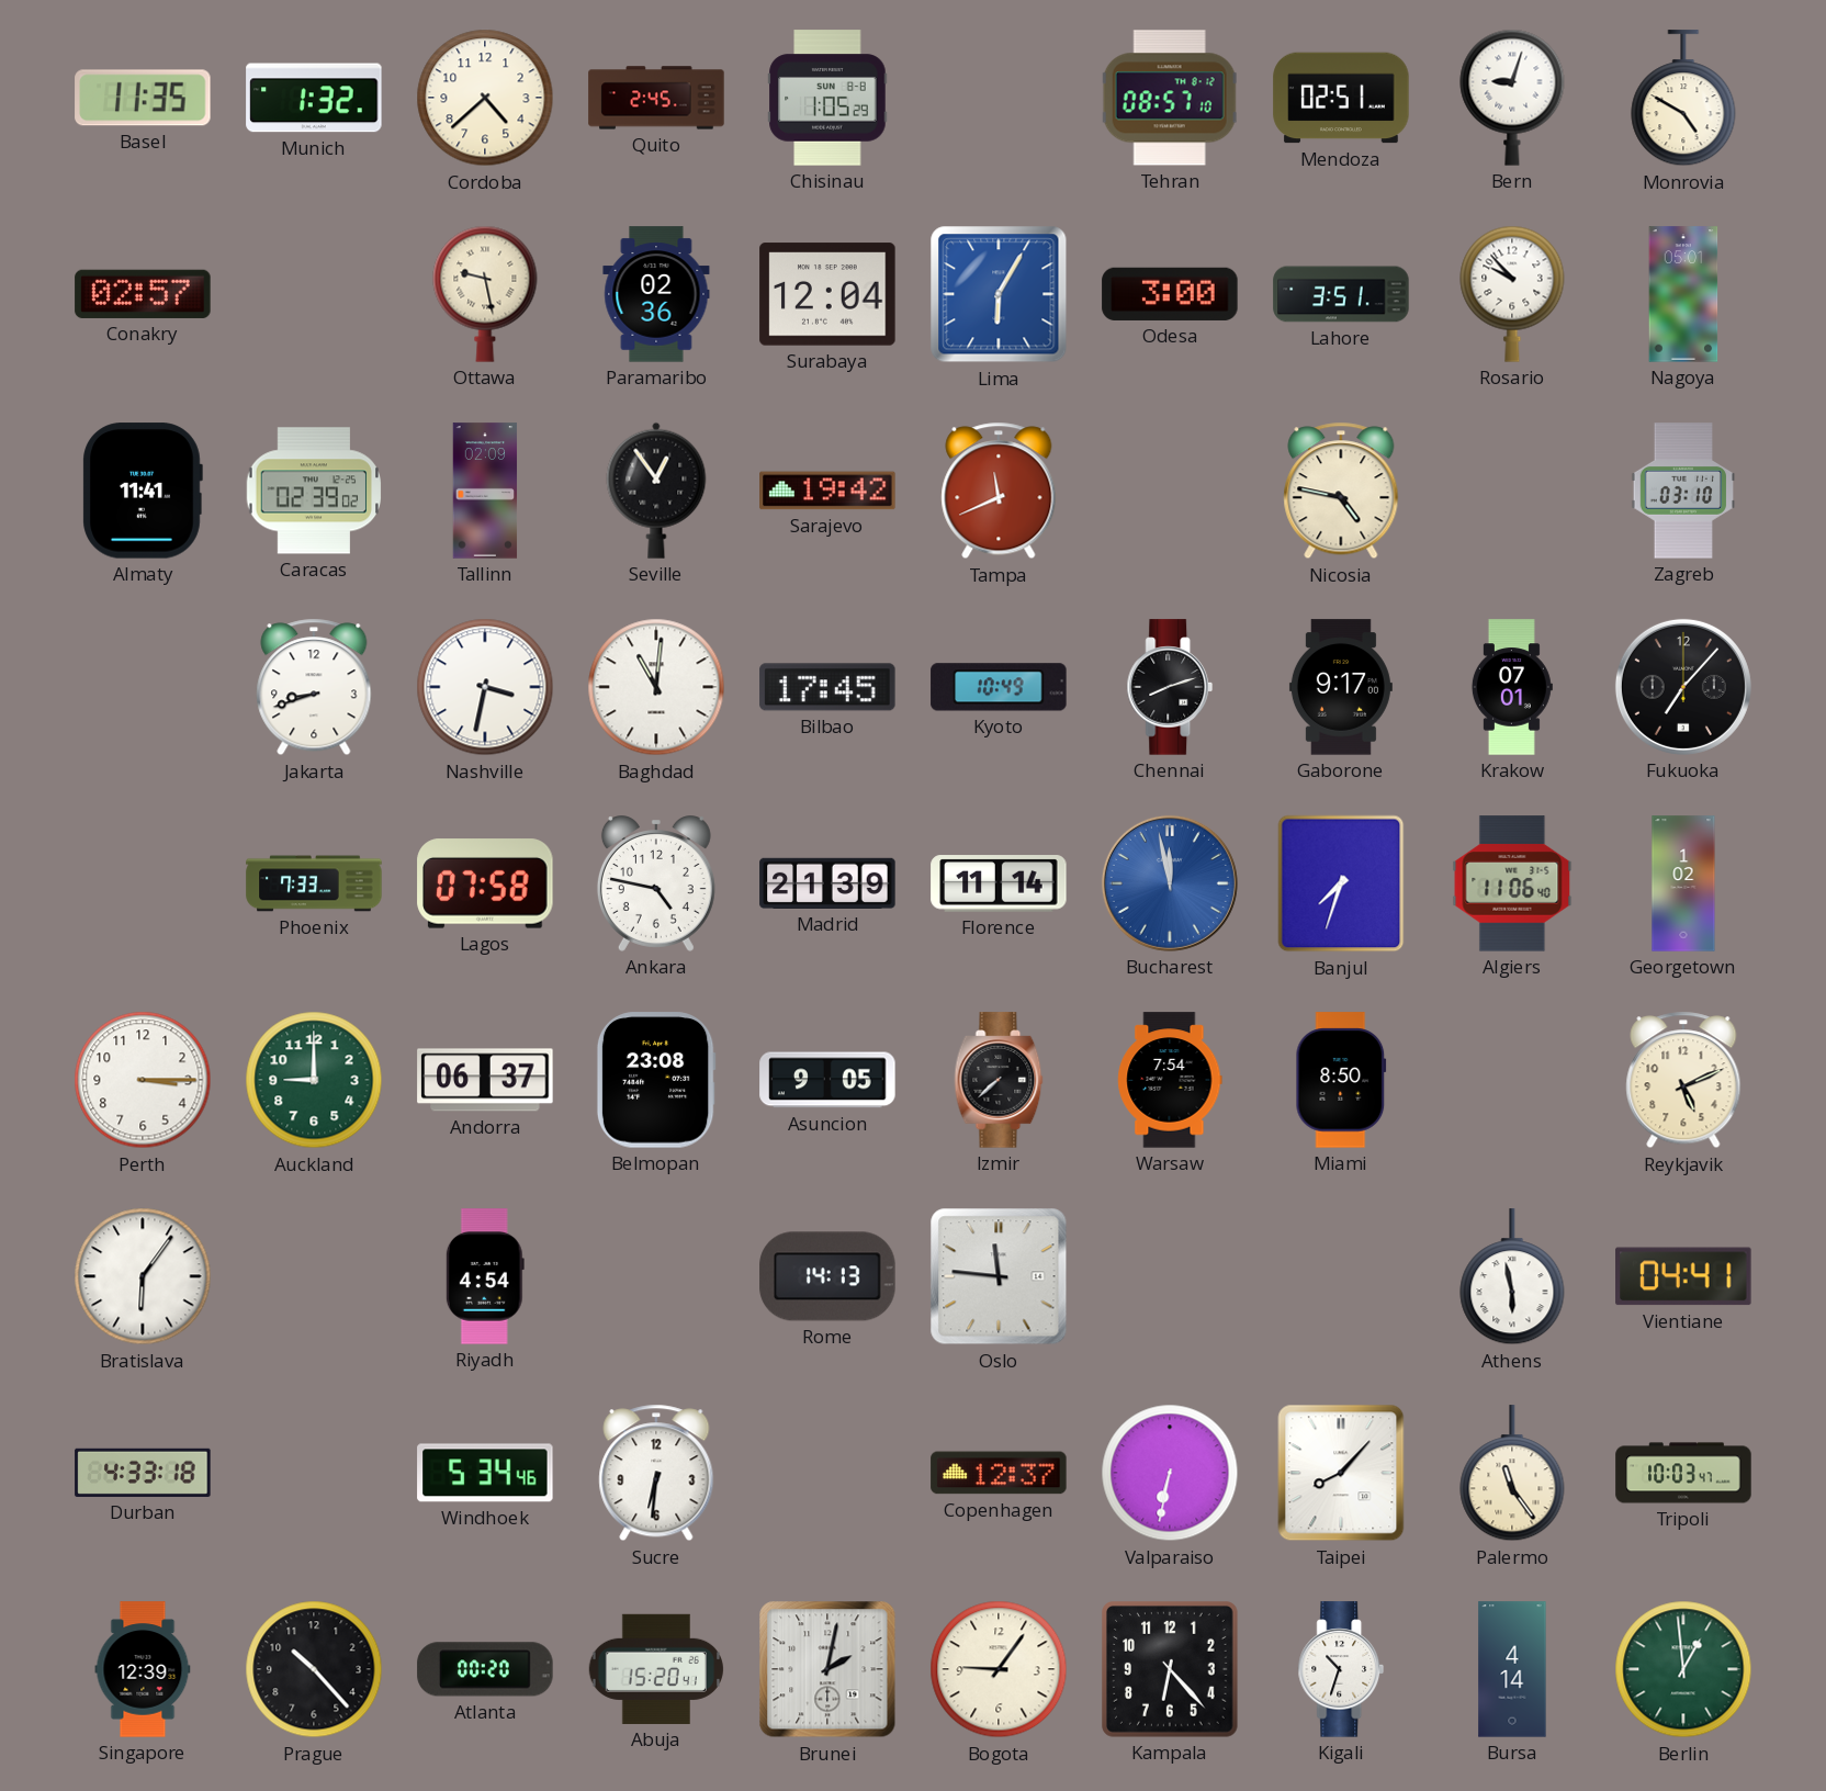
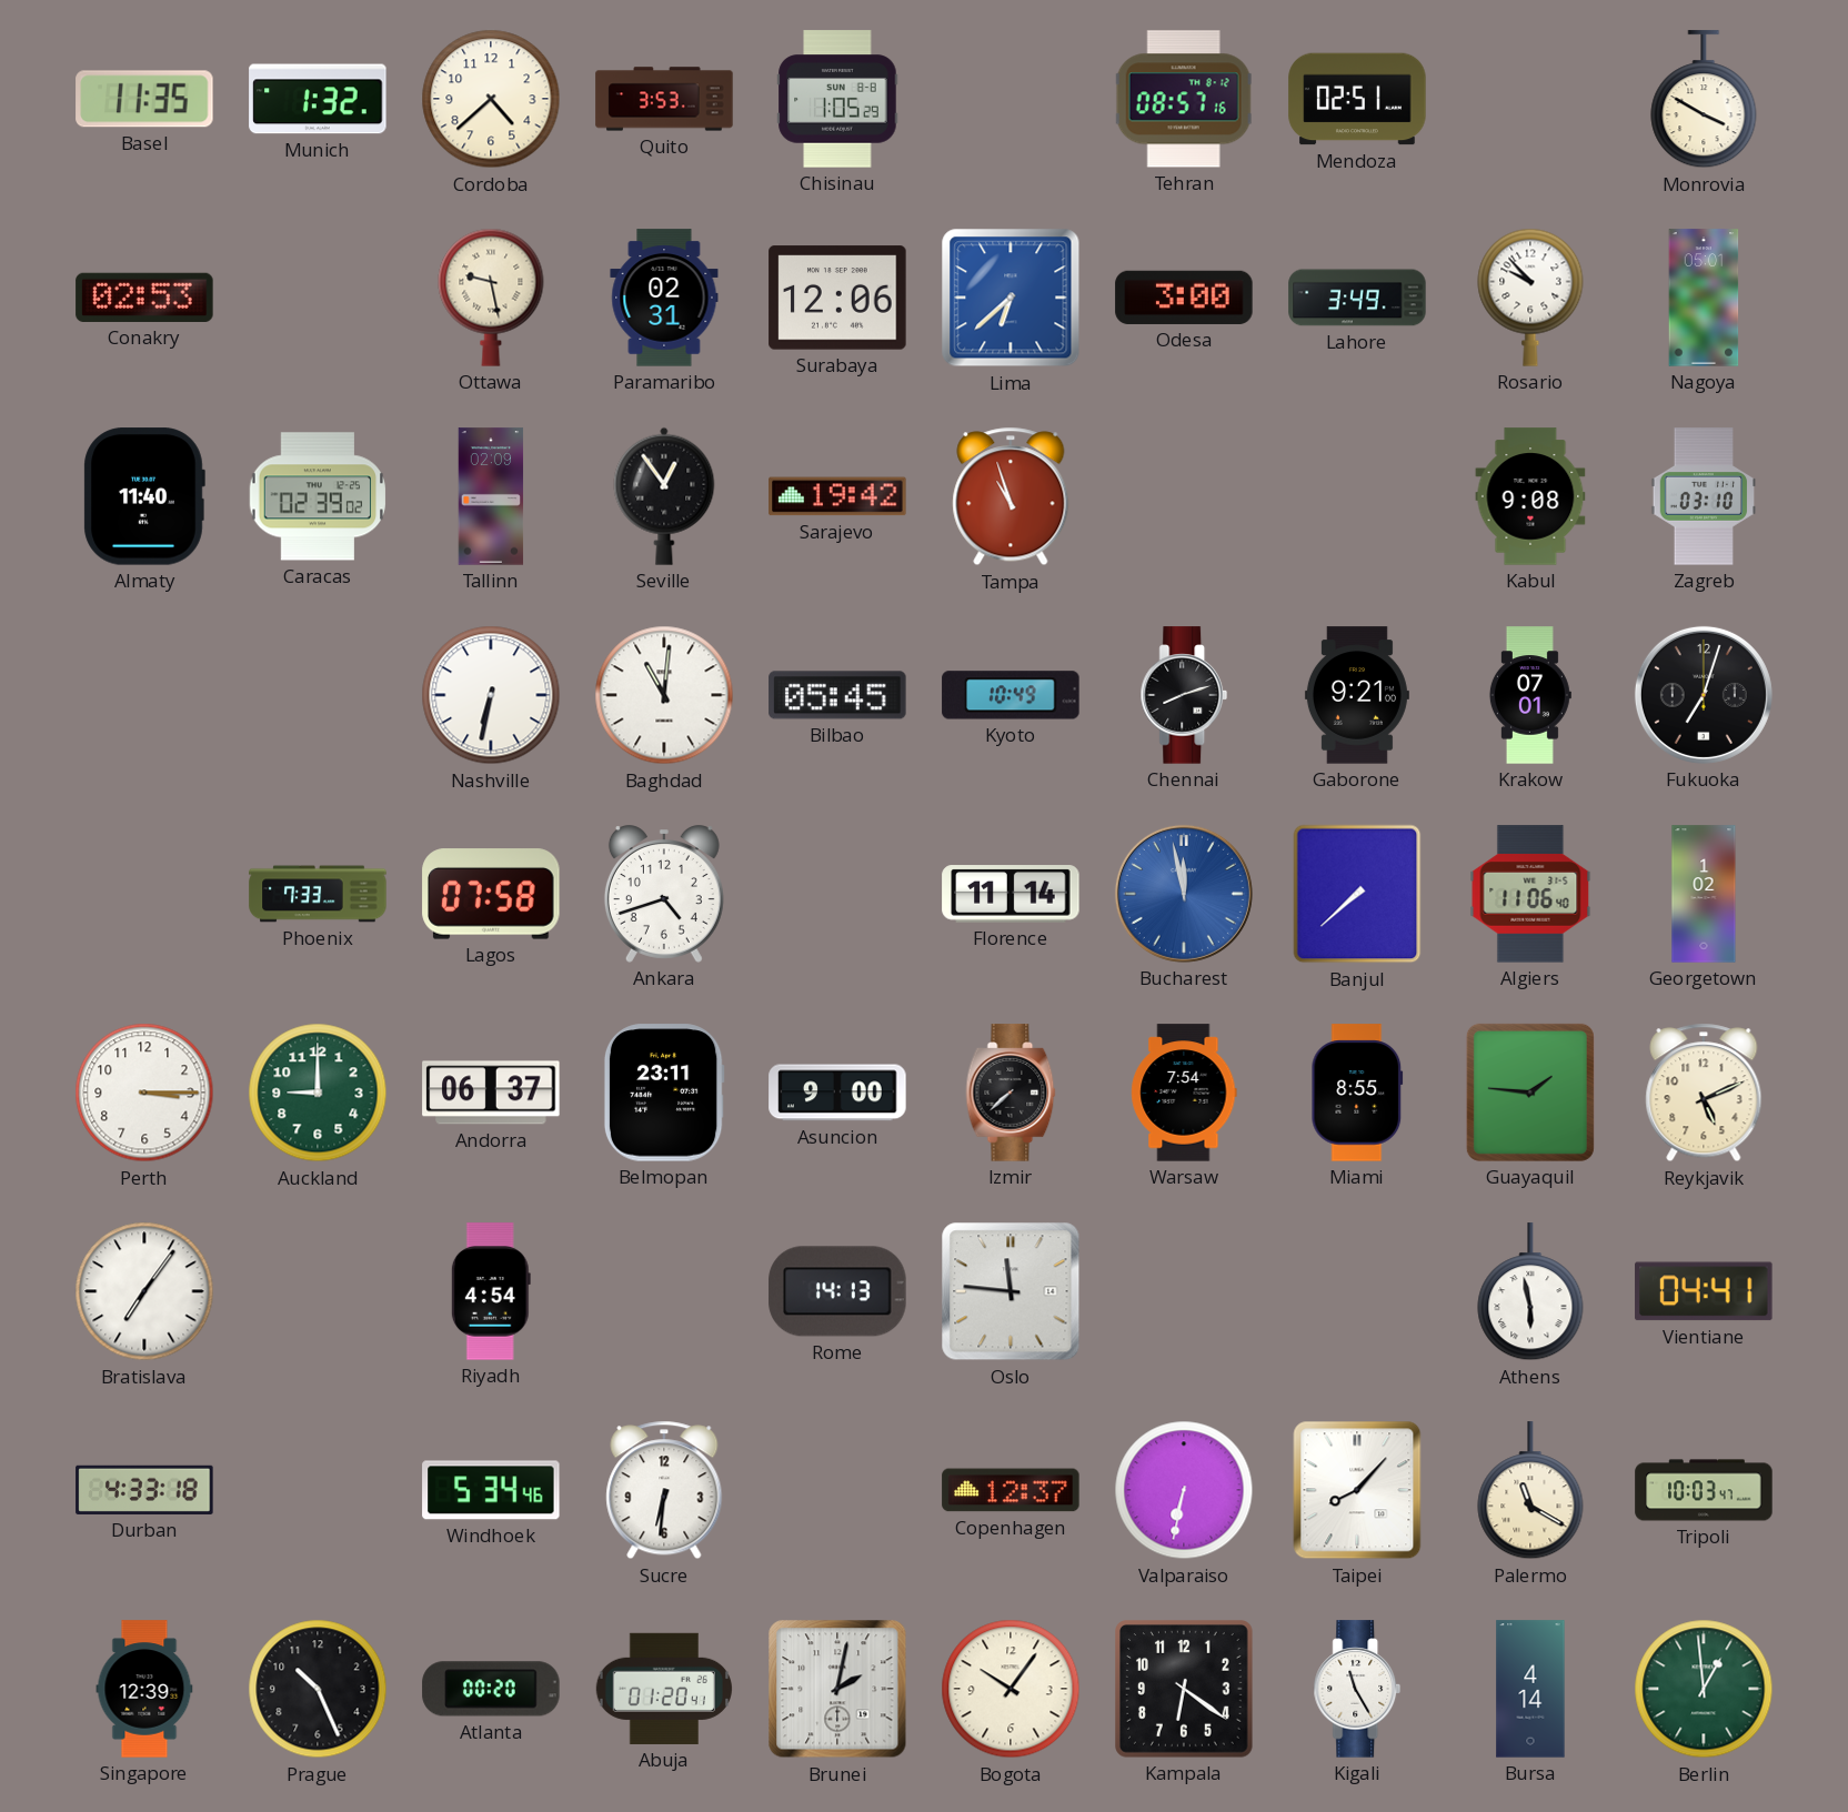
Quito: 2:45 -> 3:53
Tehran: 08:57:10 -> 08:57:16
Bern: 9:03 -> none
Monrovia: 4:50 -> 3:50
Conakry: 02:57 -> 02:53
Paramaribo: 02:36 -> 02:31
Surabaya: 12:04 -> 12:06
Lima: 6:05 -> 6:38
Lahore: 3:51 -> 3:49
Almaty: 11:41 -> 11:40
Tampa: 11:41 -> 10:57
Nicosia: 4:47 -> none
Kabul: none -> 9:08
Jakarta: 8:42 -> none
Nashville: 3:32 -> 6:32
Bilbao: 17:45 -> 05:45
Gaborone: 9:17 -> 9:21
Fukuoka: 7:07 -> 7:03
Ankara: 4:47 -> 4:42
Madrid: 21:39 -> none
Banjul: 7:33 -> 7:38
Belmopan: 23:08 -> 23:11
Asuncion: 9:05 -> 9:00
Miami: 8:50 -> 8:55
Guayaquil: none -> 1:46
Bratislava: 6:06 -> 7:06
Palermo: 11:24 -> 11:20
Prague: 10:23 -> 10:26
Abuja: 15:20 -> 01:20
Bogota: 9:06 -> 10:06
Kampala: 6:23 -> 6:21
Kigali: 10:33 -> 11:25
